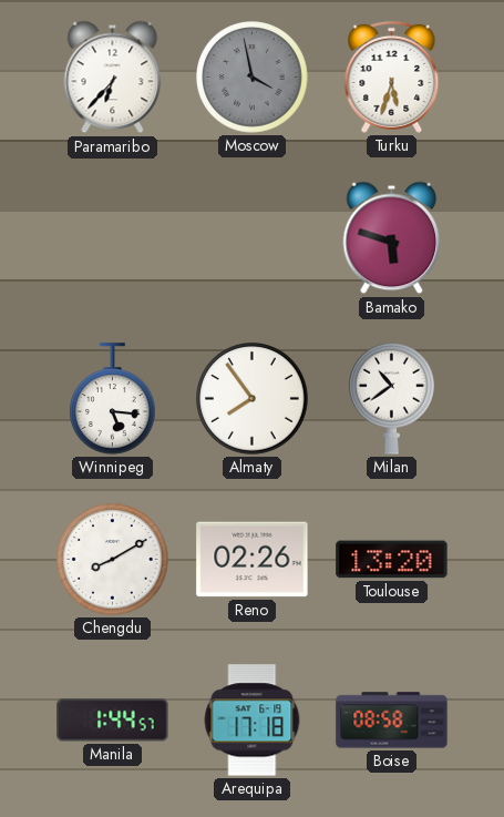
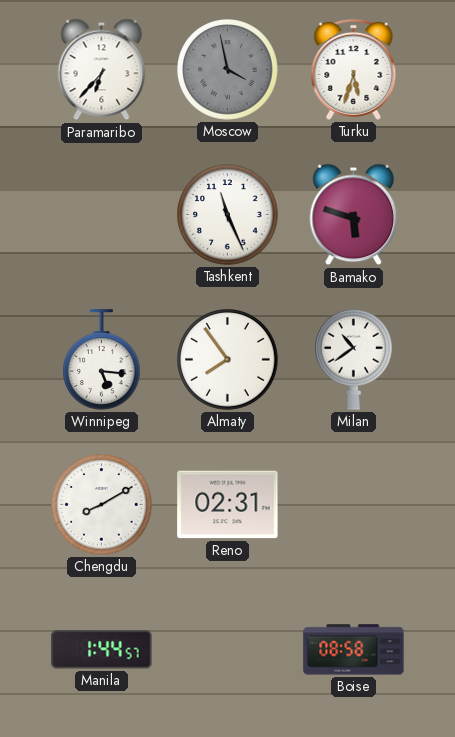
Tashkent: none -> 11:26
Reno: 02:26 -> 02:31
Toulouse: 13:20 -> none
Arequipa: 17:18 -> none
